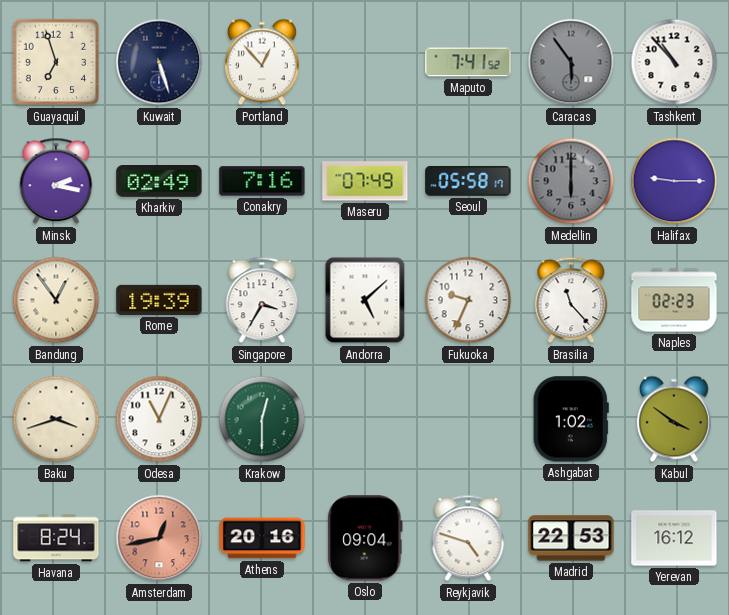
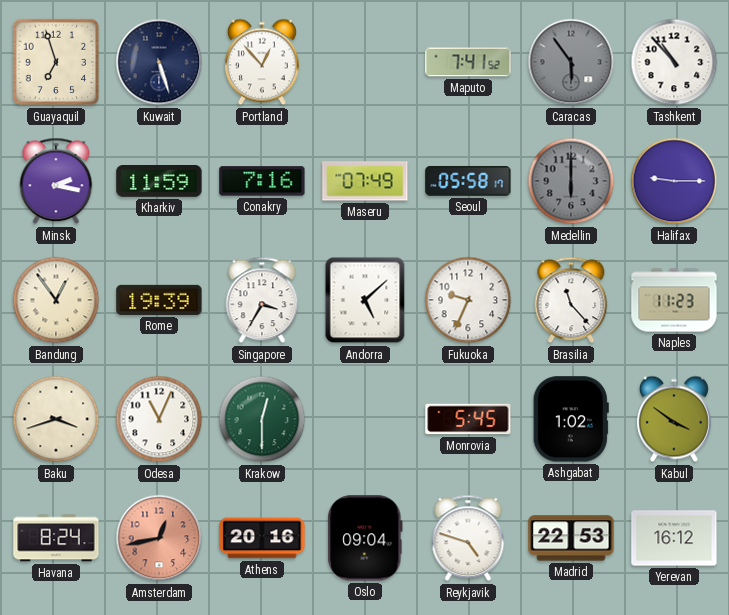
Kharkiv: 02:49 -> 11:59
Naples: 02:23 -> 11:23
Monrovia: none -> 5:45
